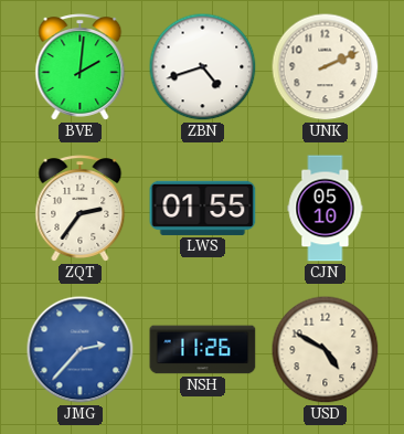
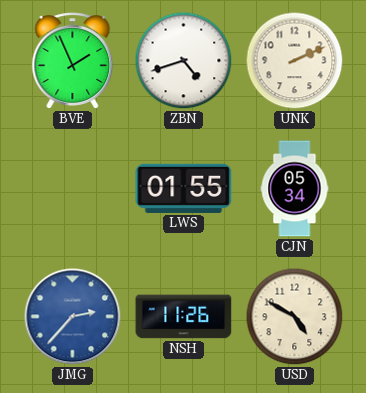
BVE: 2:01 -> 1:56
ZQT: 2:36 -> none
CJN: 05:10 -> 05:34
